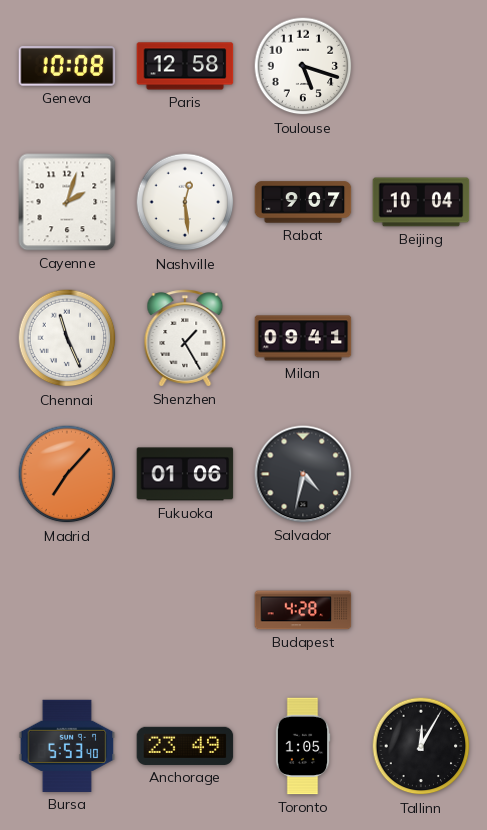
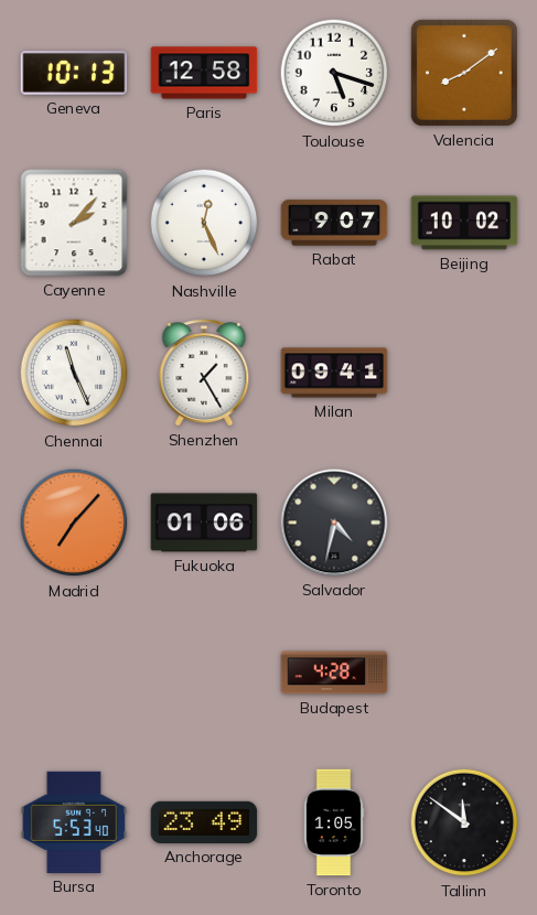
Geneva: 10:08 -> 10:13
Valencia: none -> 8:09
Cayenne: 2:03 -> 2:07
Nashville: 12:29 -> 12:26
Beijing: 10:04 -> 10:02
Tallinn: 12:05 -> 11:51
